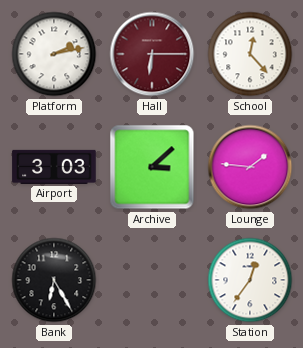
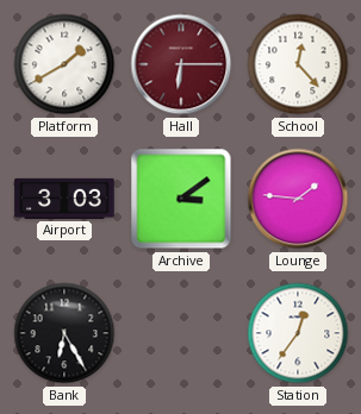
Platform: 2:13 -> 1:40
Archive: 3:08 -> 3:09
